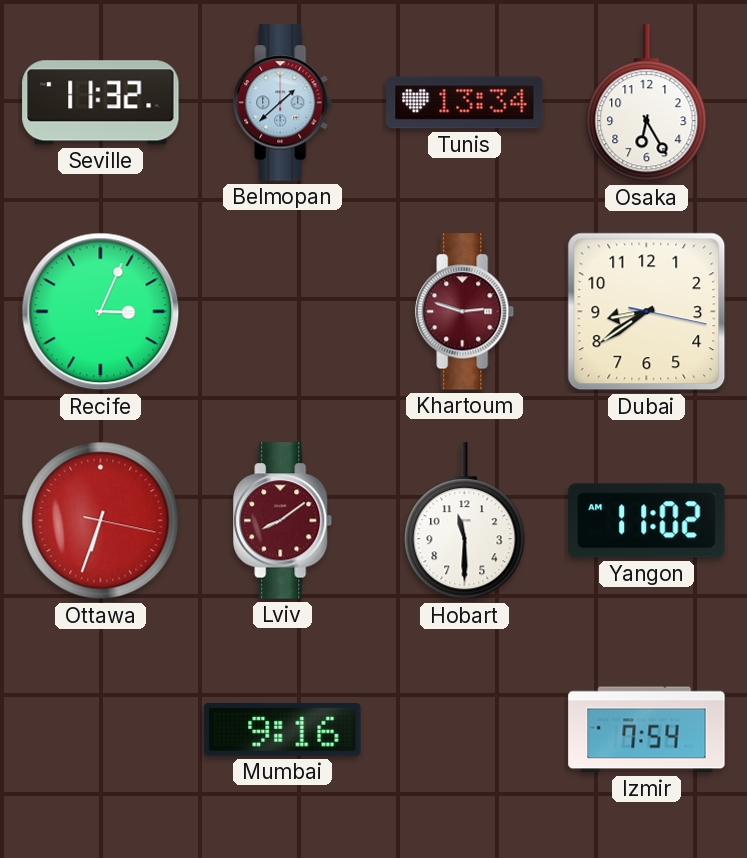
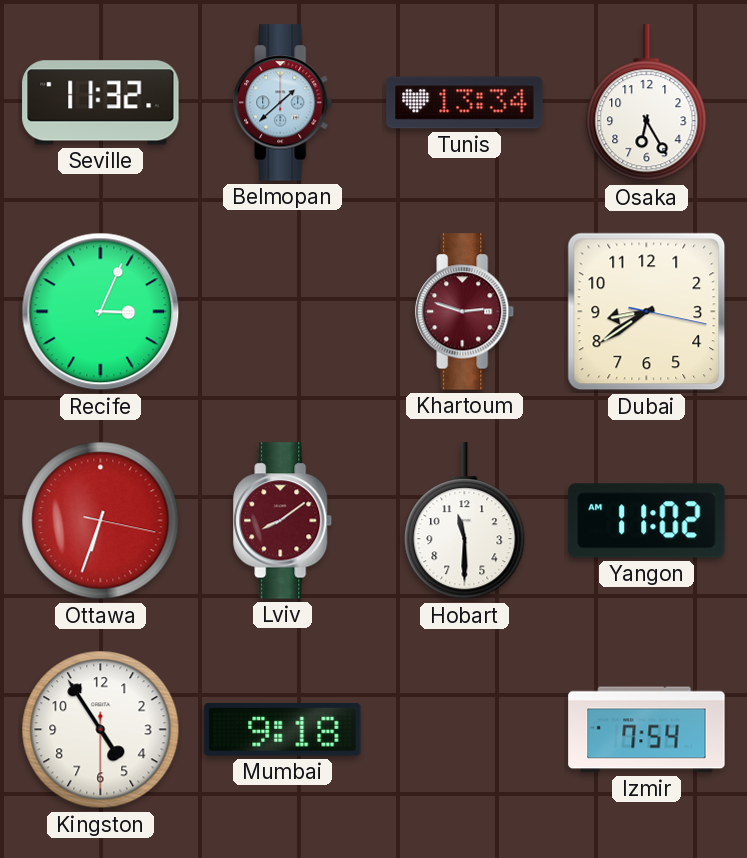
Kingston: none -> 4:54
Mumbai: 9:16 -> 9:18
